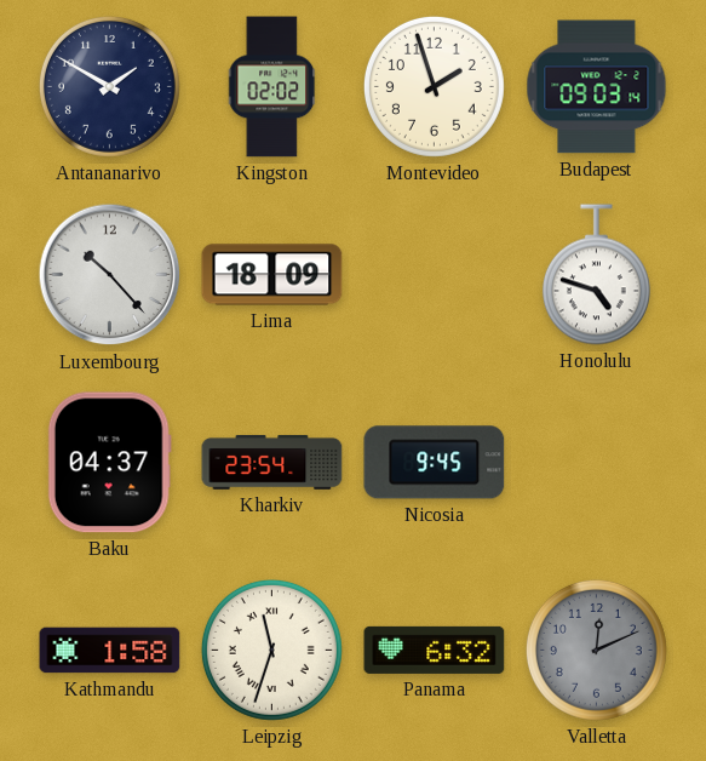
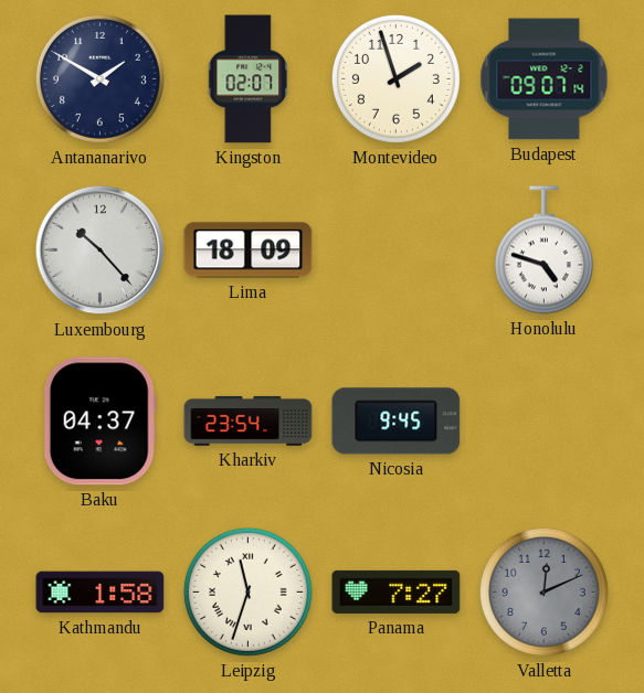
Kingston: 02:02 -> 02:07
Budapest: 09:03 -> 09:07
Panama: 6:32 -> 7:27
